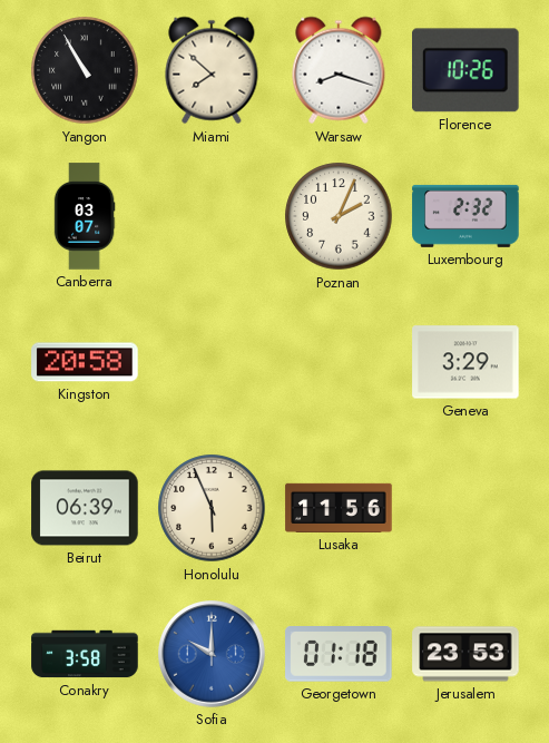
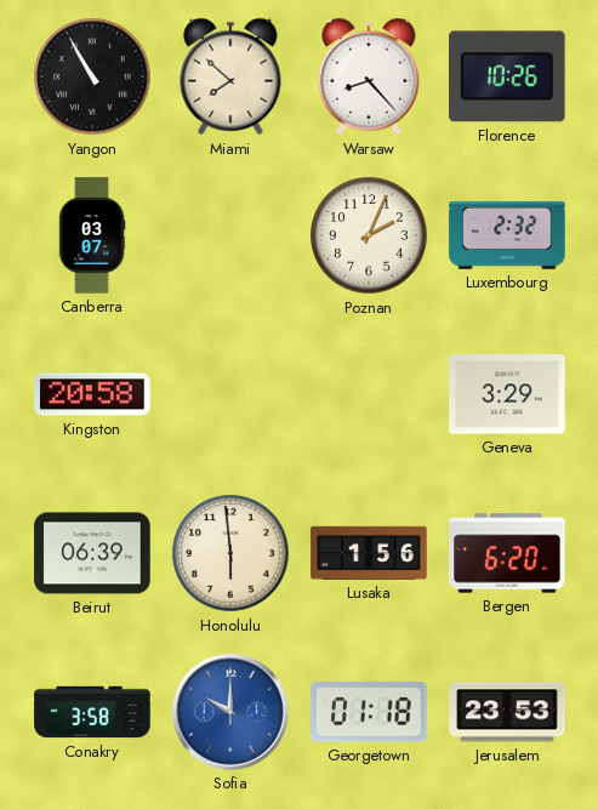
Warsaw: 8:18 -> 8:23
Honolulu: 5:56 -> 5:59
Lusaka: 11:56 -> 1:56
Bergen: none -> 6:20
